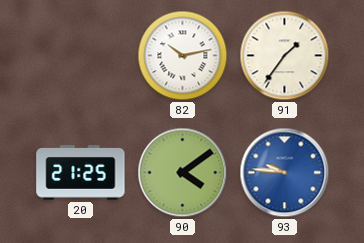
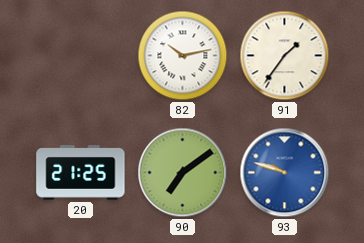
90: 4:09 -> 7:09
93: 9:46 -> 9:48
